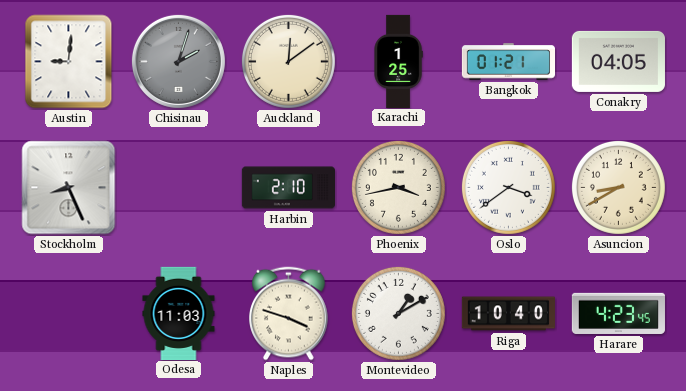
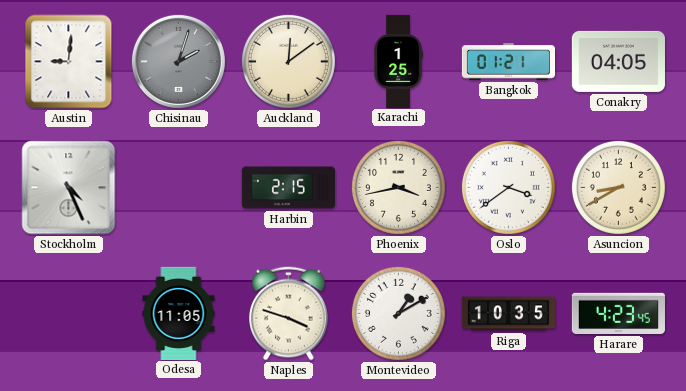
Stockholm: 8:26 -> 4:26
Harbin: 2:10 -> 2:15
Odesa: 11:03 -> 11:05
Riga: 10:40 -> 10:35
